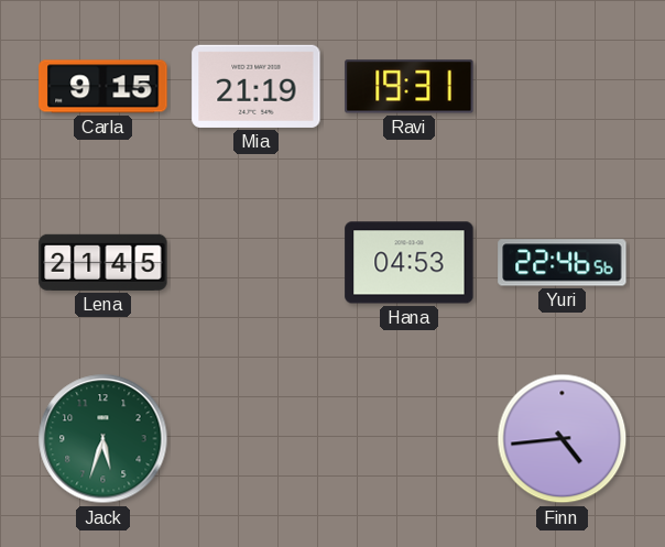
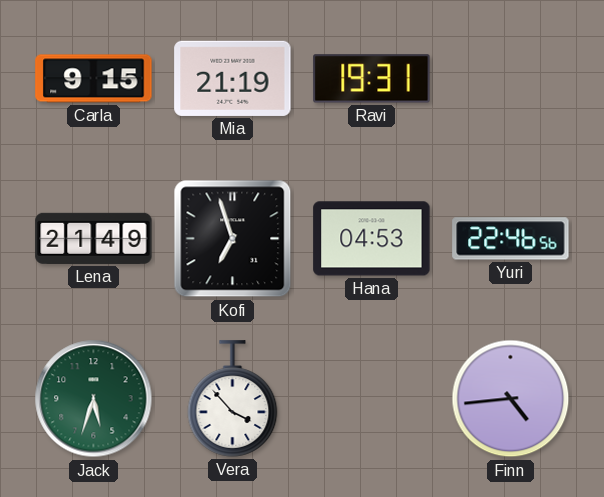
Lena: 21:45 -> 21:49
Kofi: none -> 6:57
Vera: none -> 3:53
